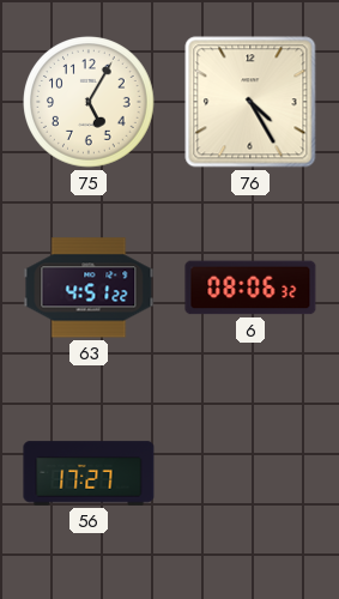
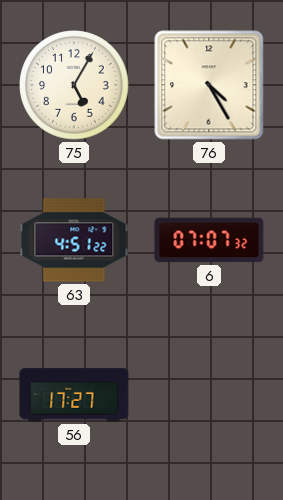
6: 08:06 -> 07:07
